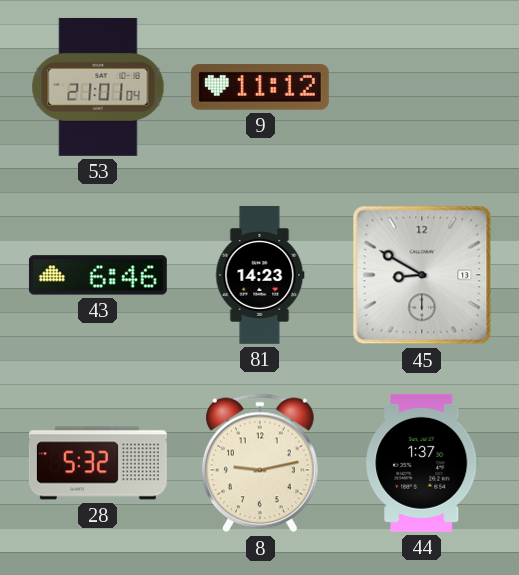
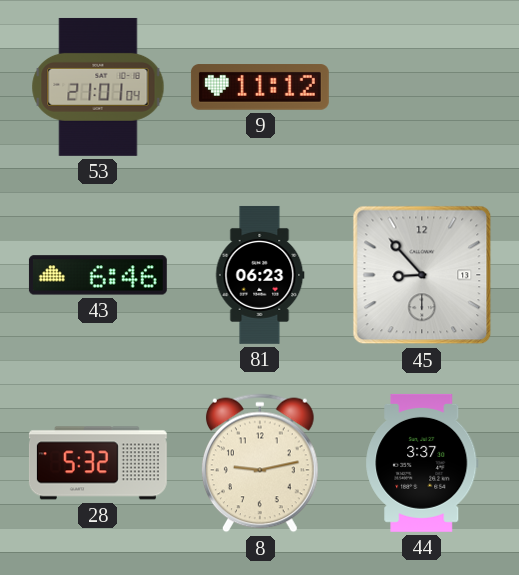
81: 14:23 -> 06:23
45: 8:50 -> 8:53
44: 1:37 -> 3:37
